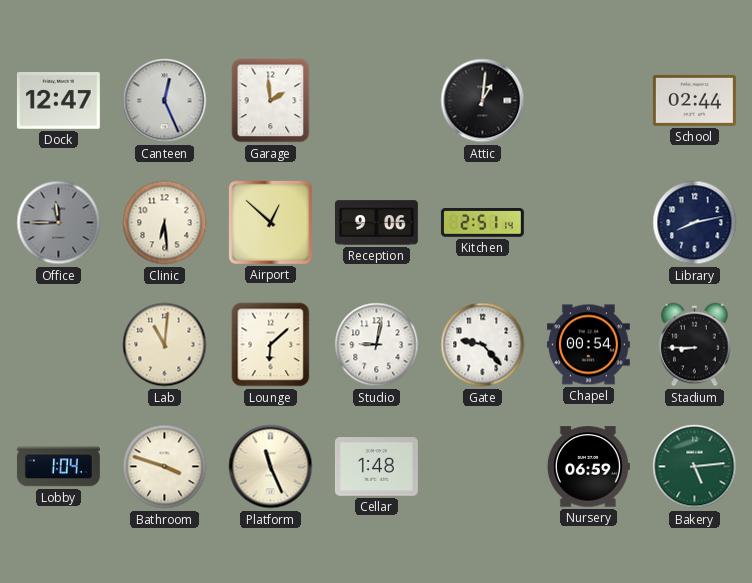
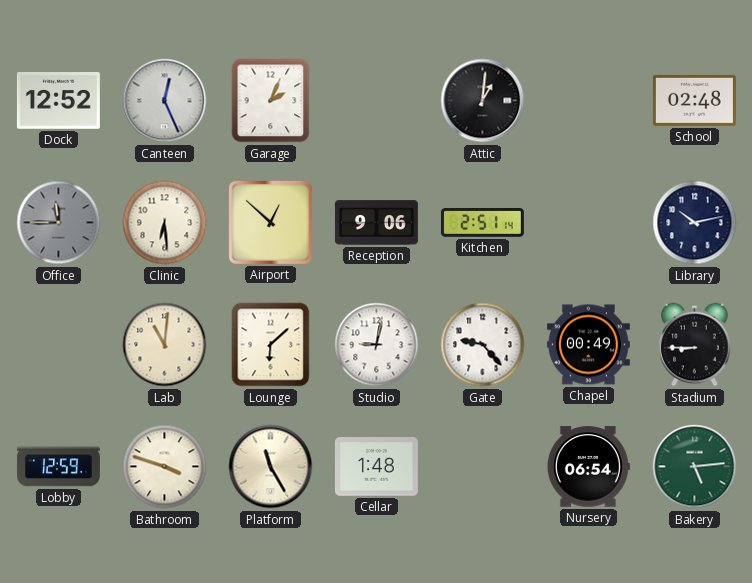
Dock: 12:47 -> 12:52
Garage: 1:59 -> 2:04
School: 02:44 -> 02:48
Library: 8:13 -> 10:13
Chapel: 00:54 -> 00:49
Lobby: 1:04 -> 12:59
Platform: 11:26 -> 11:25
Nursery: 06:59 -> 06:54
